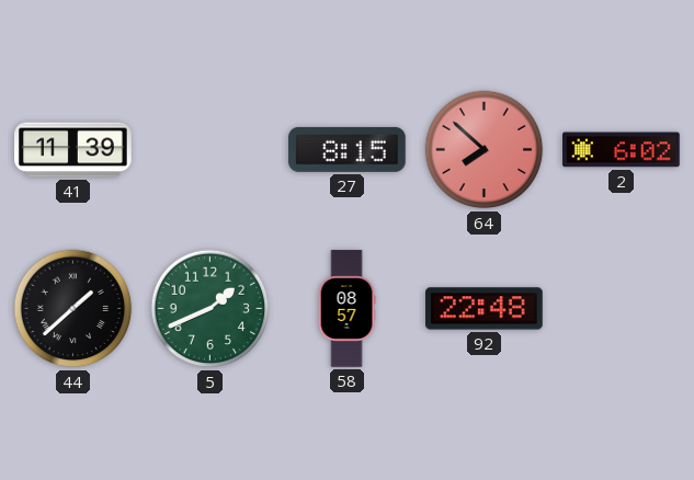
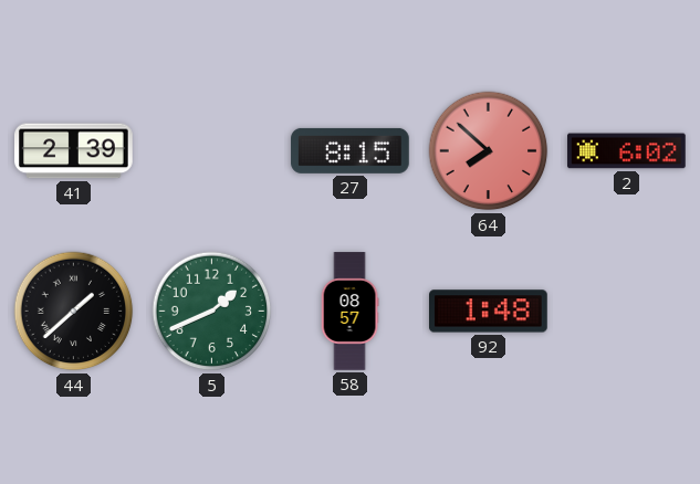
41: 11:39 -> 2:39
92: 22:48 -> 1:48
